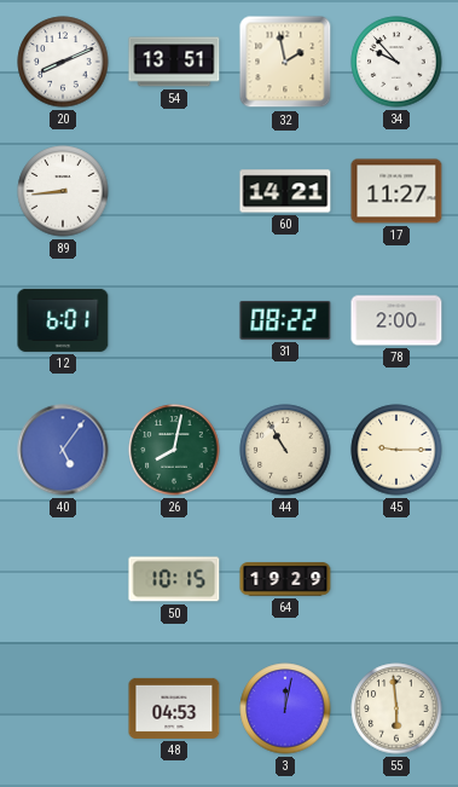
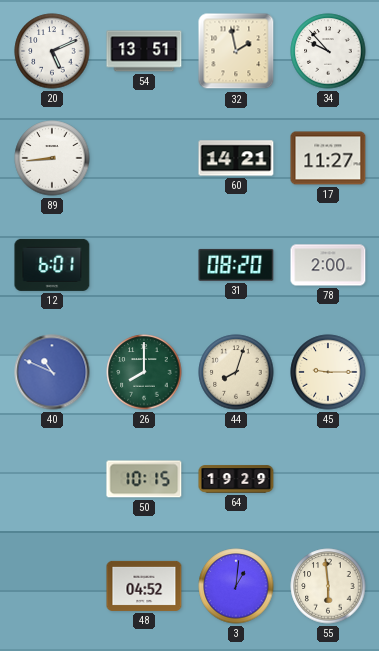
20: 8:11 -> 5:11
31: 08:22 -> 08:20
40: 5:06 -> 10:49
26: 8:02 -> 8:00
44: 10:55 -> 8:03
48: 04:53 -> 04:52
3: 12:02 -> 1:01
